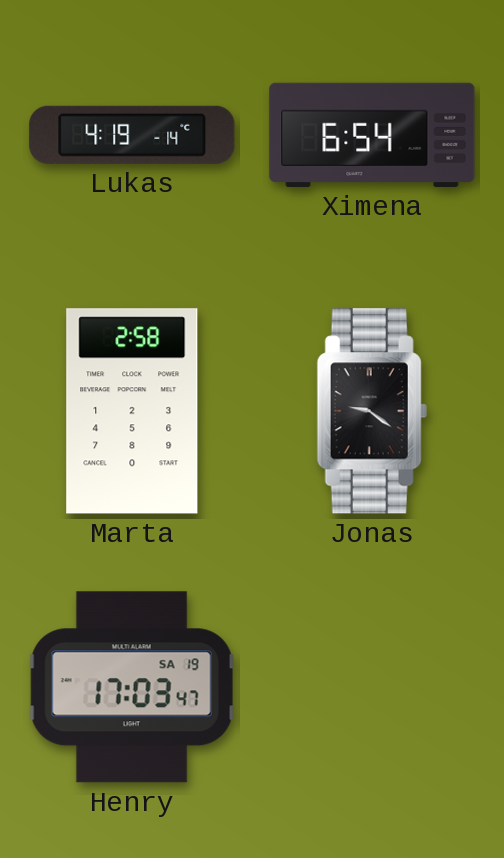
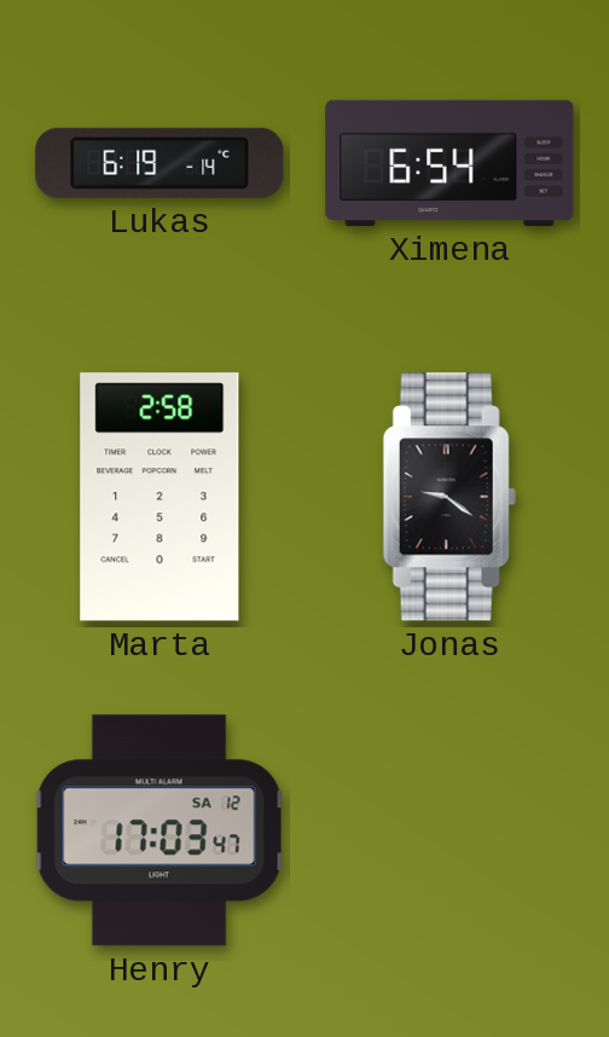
Lukas: 4:19 -> 6:19
Henry date: SA 19 -> SA 12
